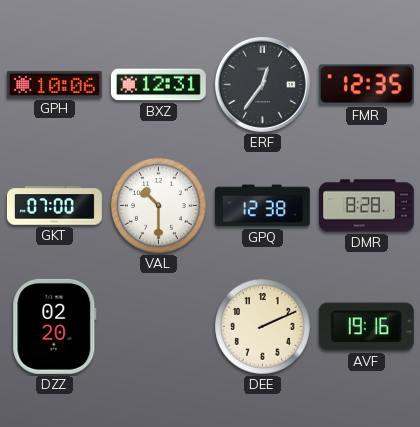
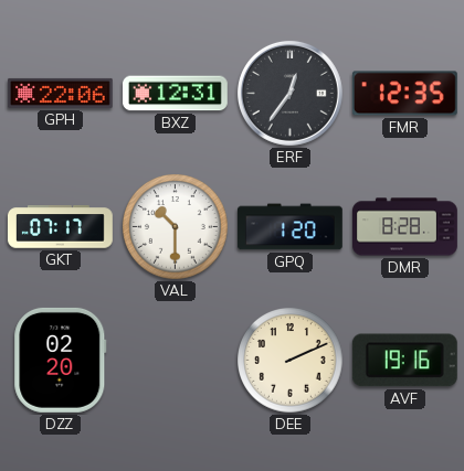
GPH: 10:06 -> 22:06
GKT: 07:00 -> 07:17
GPQ: 12:38 -> 1:20
